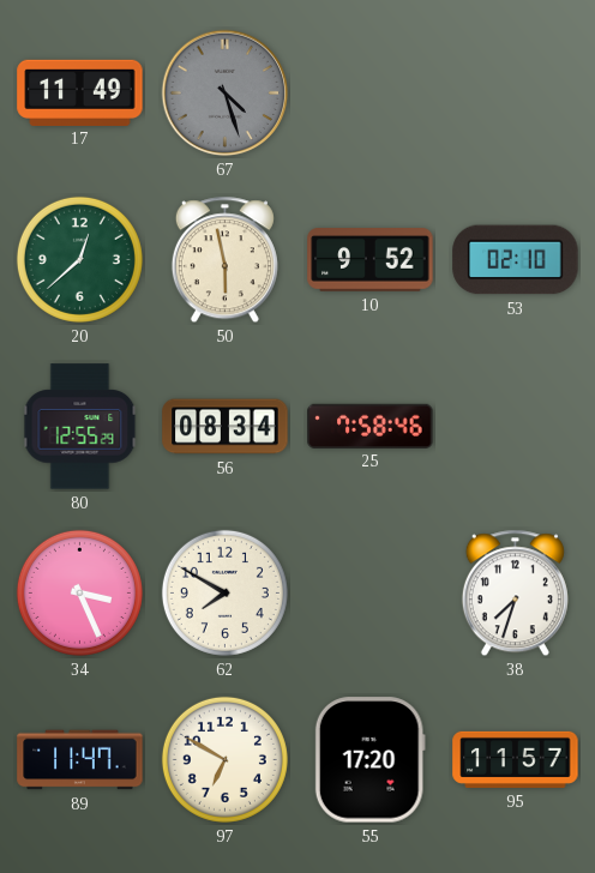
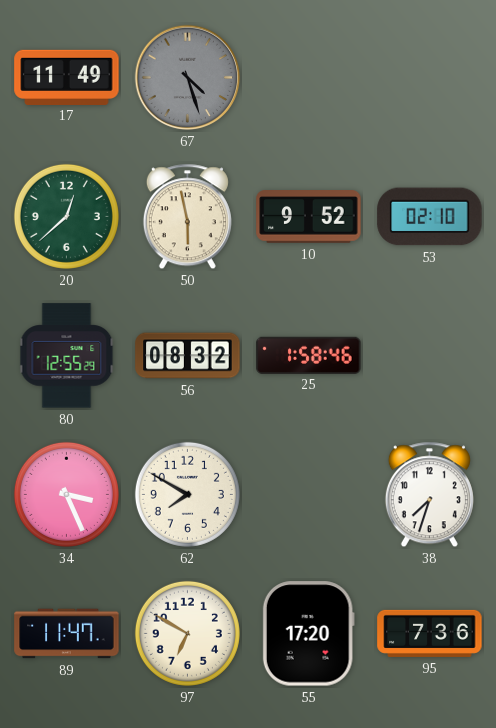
56: 08:34 -> 08:32
25: 7:58 -> 1:58
95: 11:57 -> 7:36
